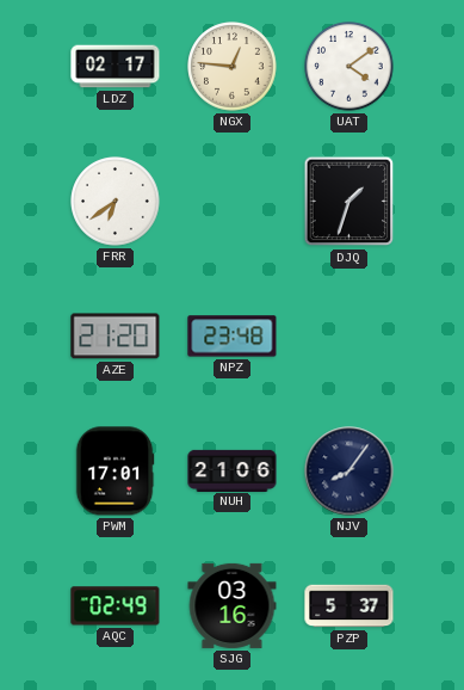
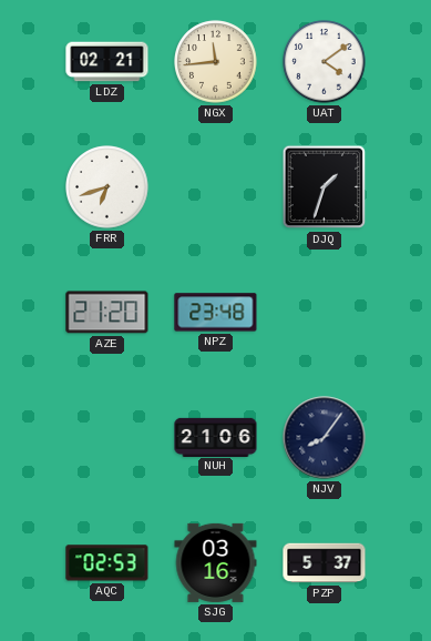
LDZ: 02:17 -> 02:21
NGX: 12:46 -> 11:44
FRR: 6:39 -> 6:42
PWM: 17:01 -> none
AQC: 02:49 -> 02:53
